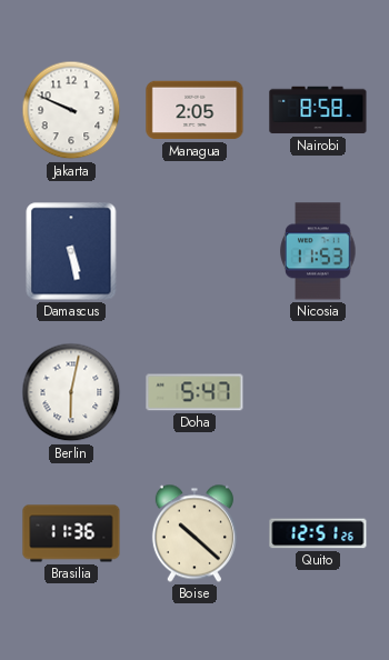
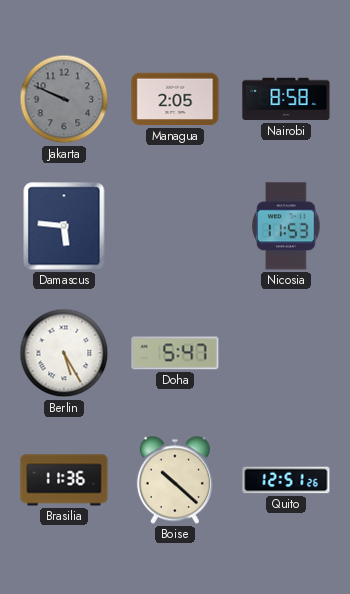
Jakarta dial: white -> grey
Damascus: 5:28 -> 5:46
Berlin: 6:02 -> 5:25
